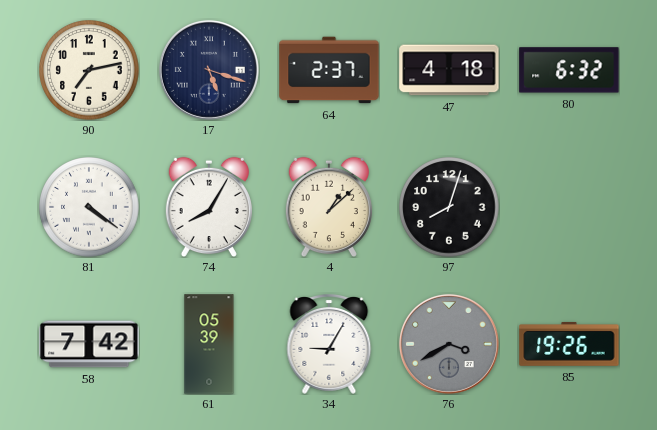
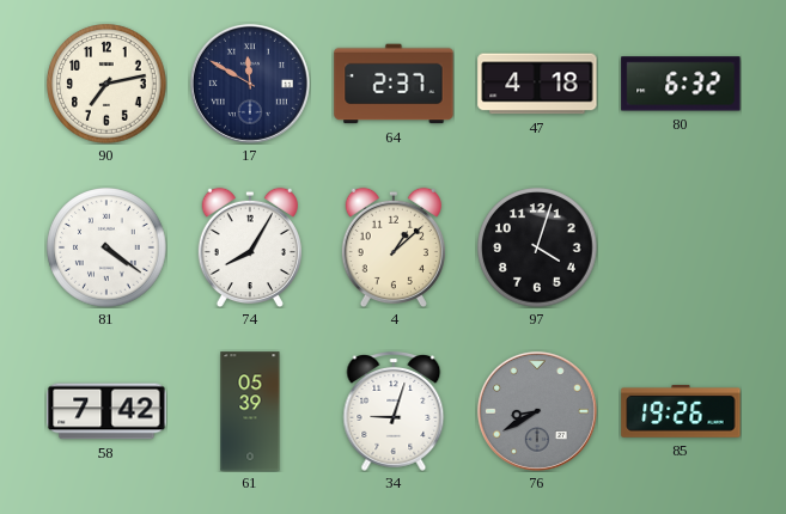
17: 5:18 -> 11:50
97: 8:03 -> 4:03
34: 9:05 -> 9:03
76: 3:40 -> 8:40
